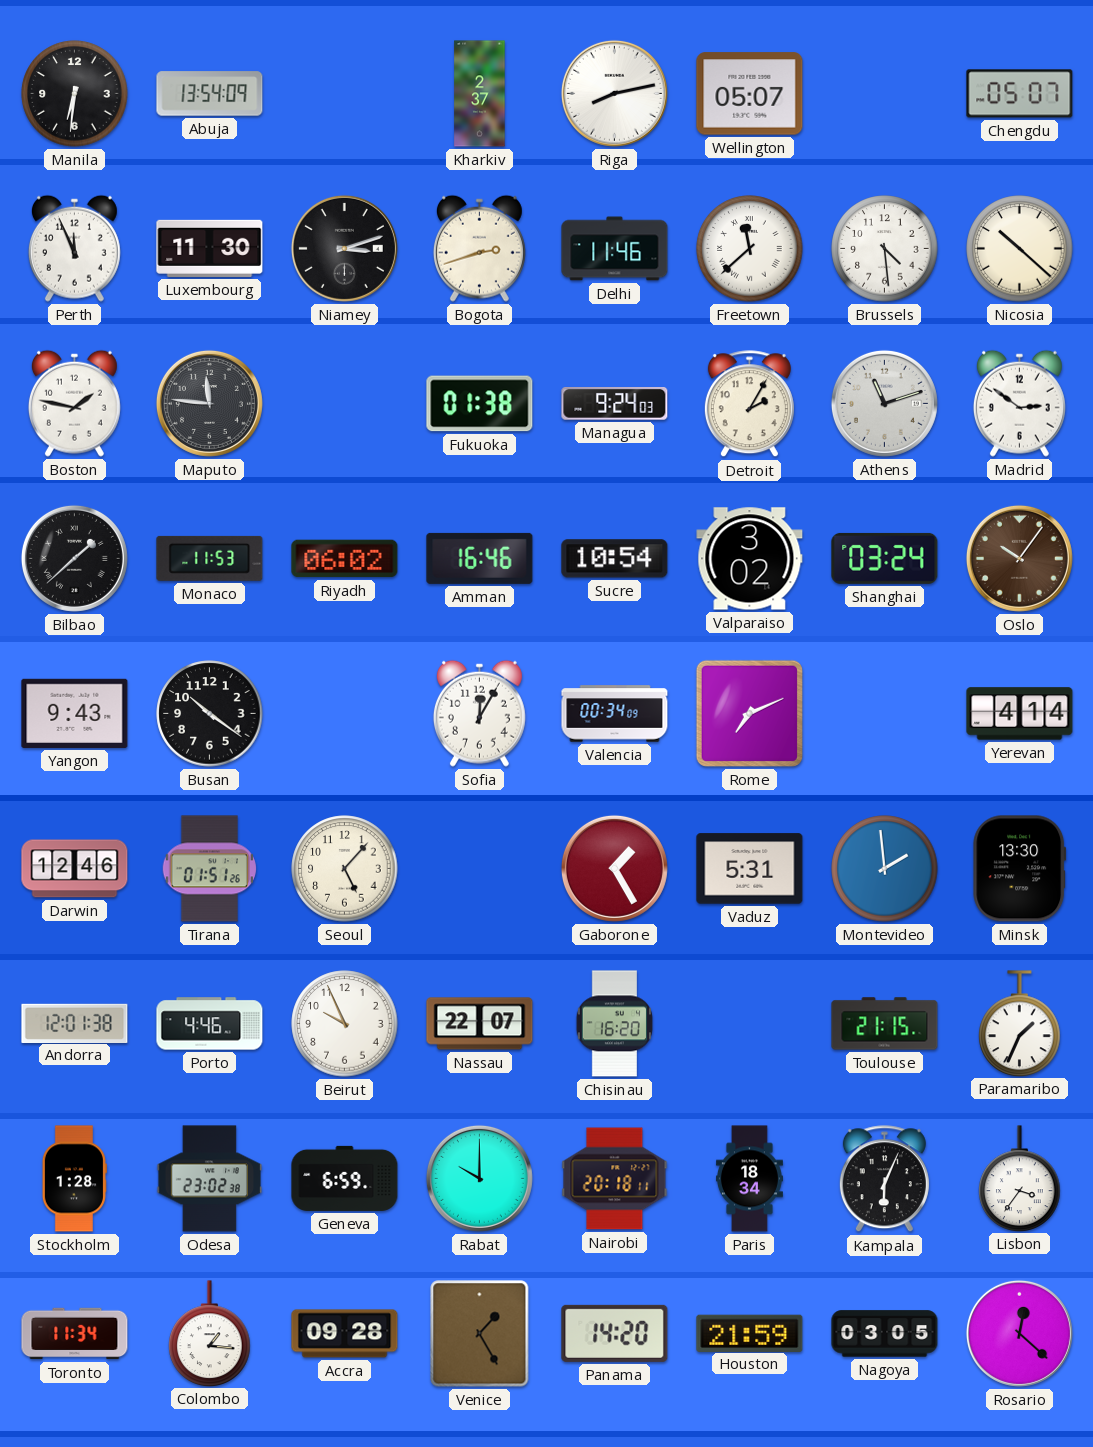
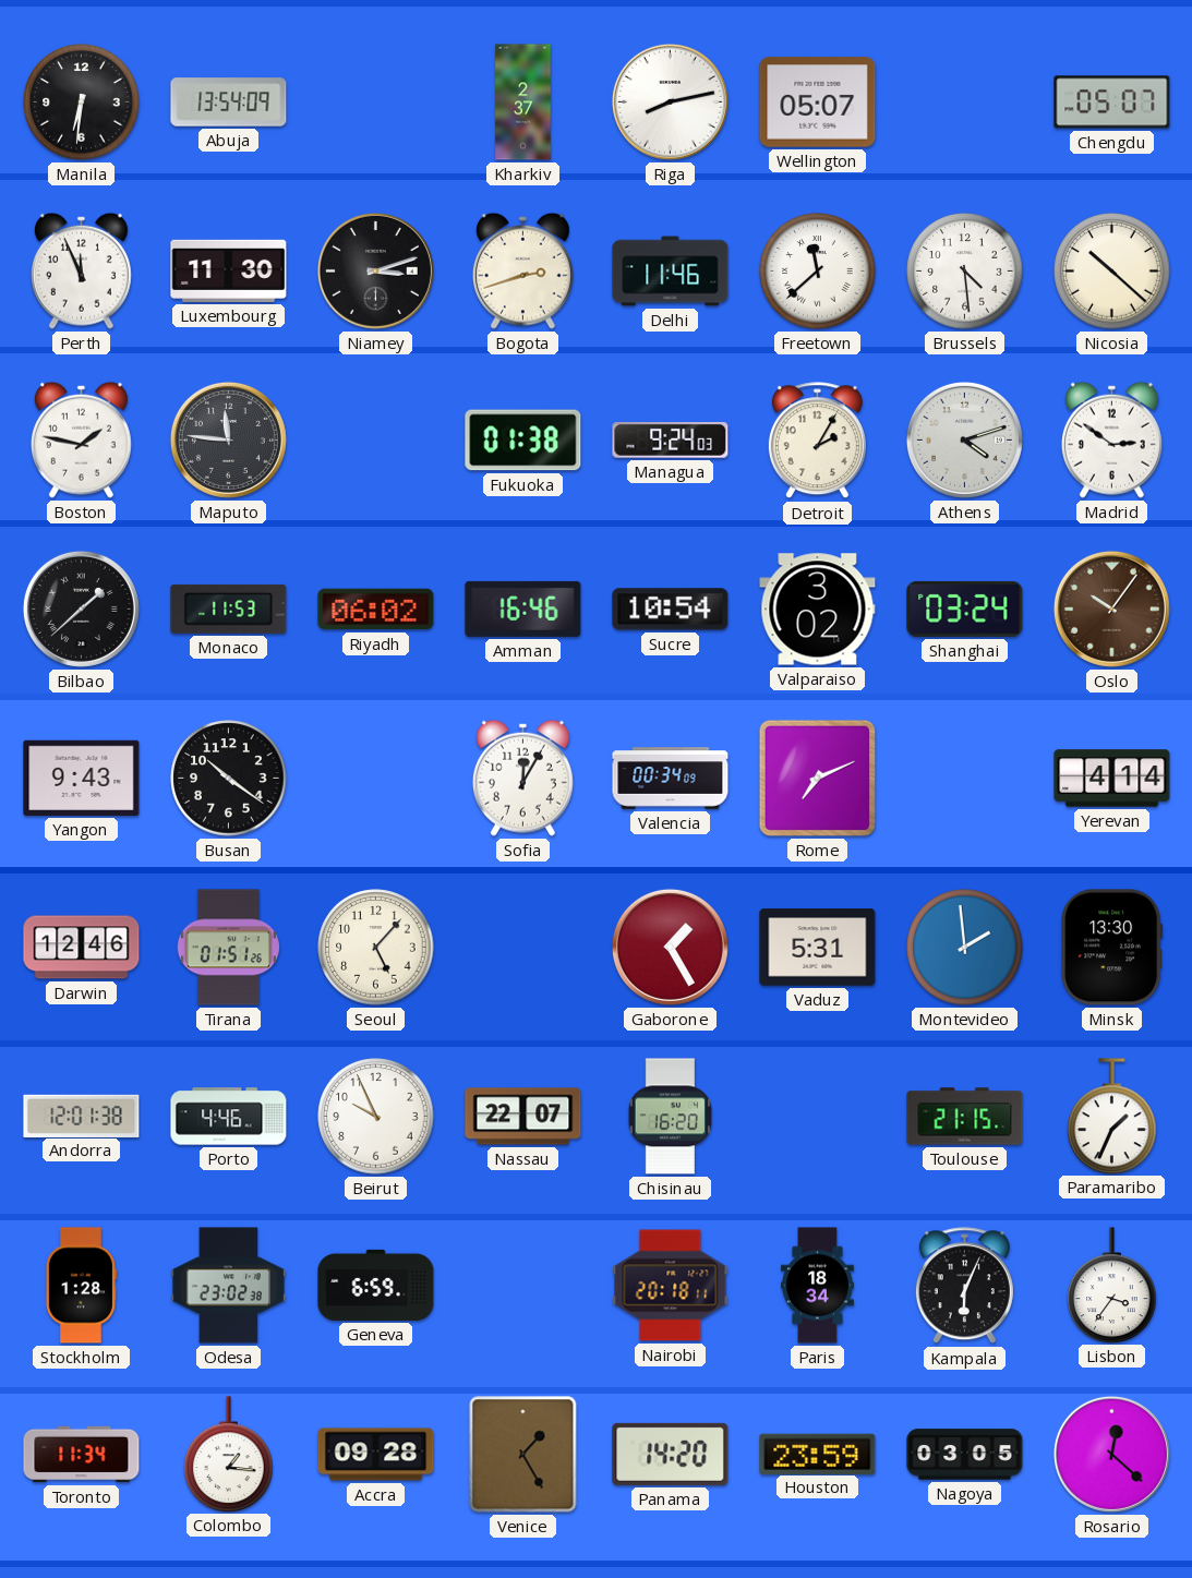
Athens: 11:12 -> 4:12
Rabat: 10:00 -> none
Houston: 21:59 -> 23:59
